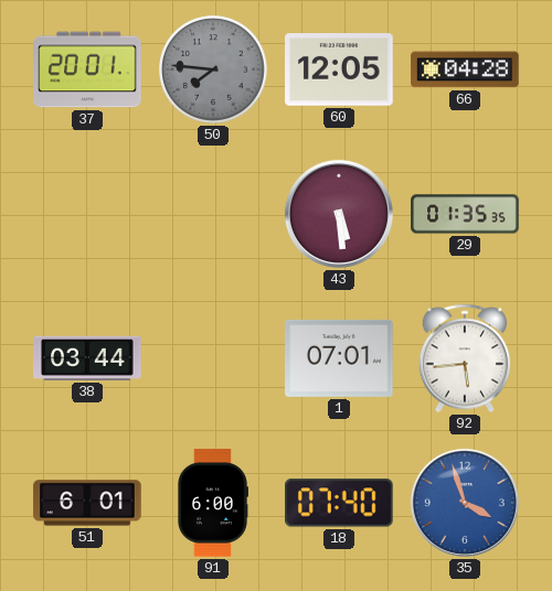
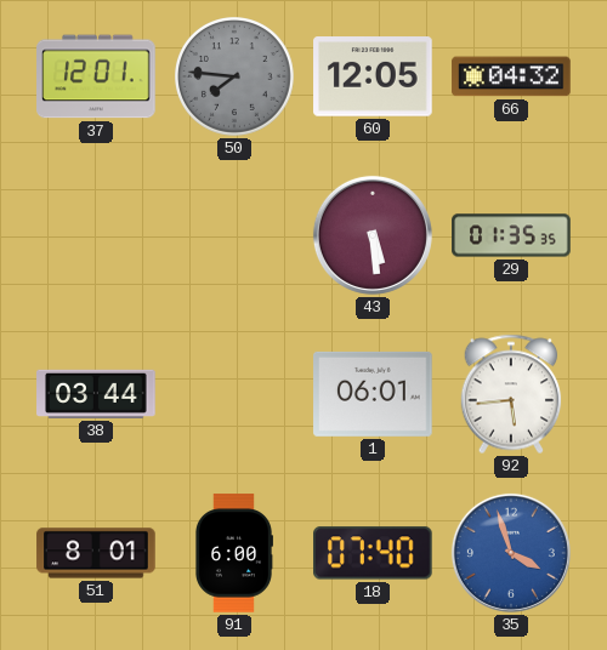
37: 20:01 -> 12:01
66: 04:28 -> 04:32
1: 07:01 -> 06:01
51: 6:01 -> 8:01
